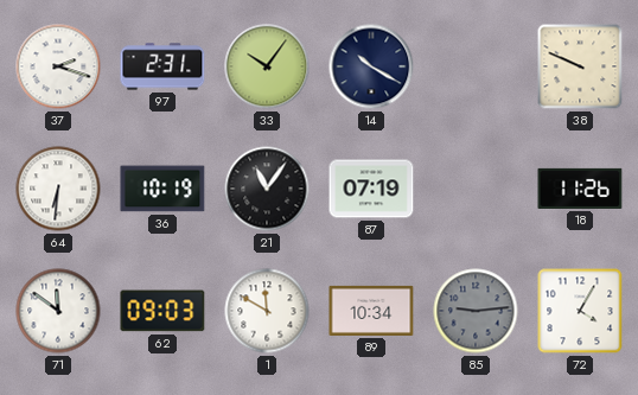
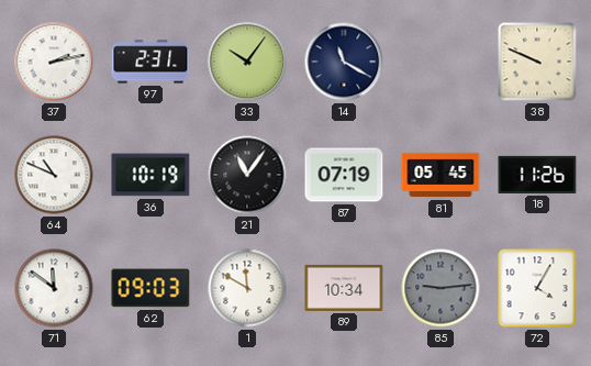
37: 2:18 -> 2:13
14: 10:20 -> 11:20
64: 6:31 -> 10:49
81: none -> 05:45
